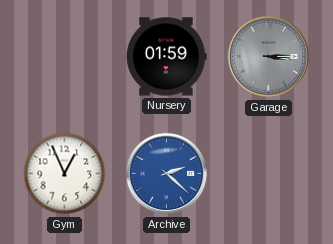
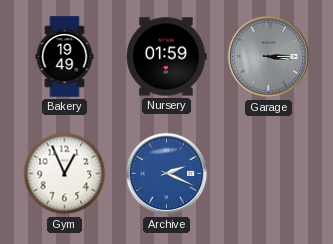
Bakery: none -> 19:49
Archive: 2:22 -> 2:19
